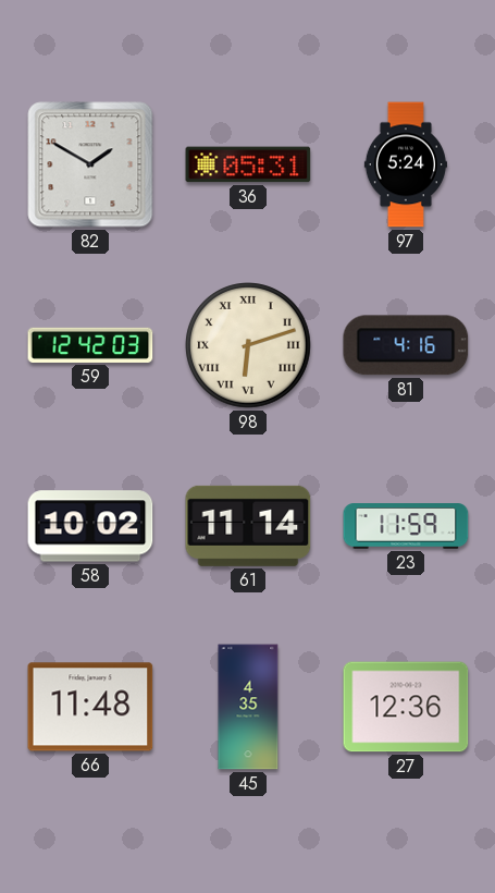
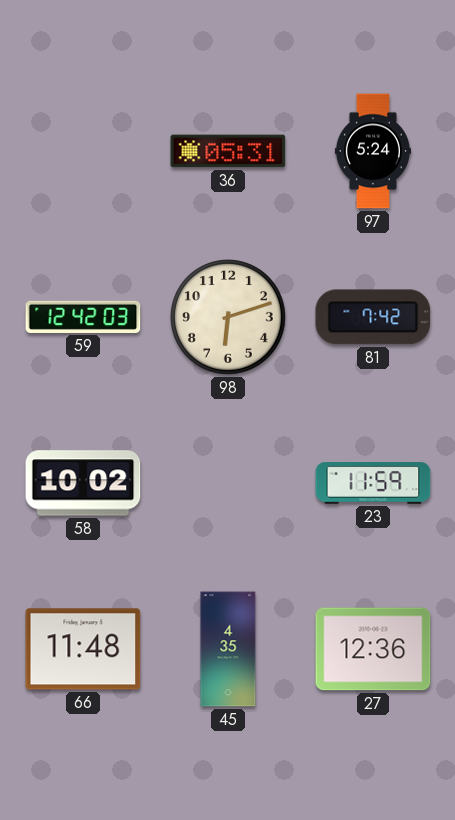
82: 1:50 -> none
98 numerals: Roman -> Arabic
81: 4:16 -> 7:42
61: 11:14 -> none
